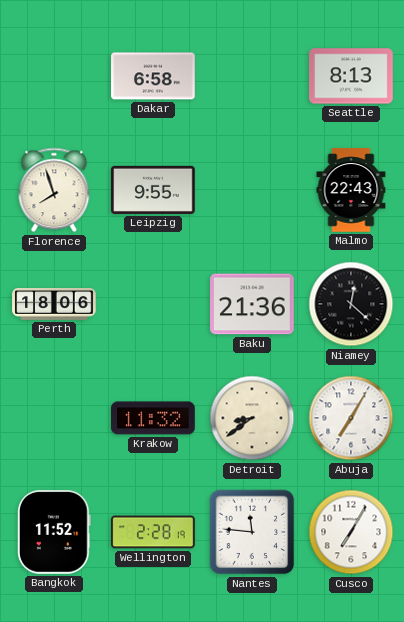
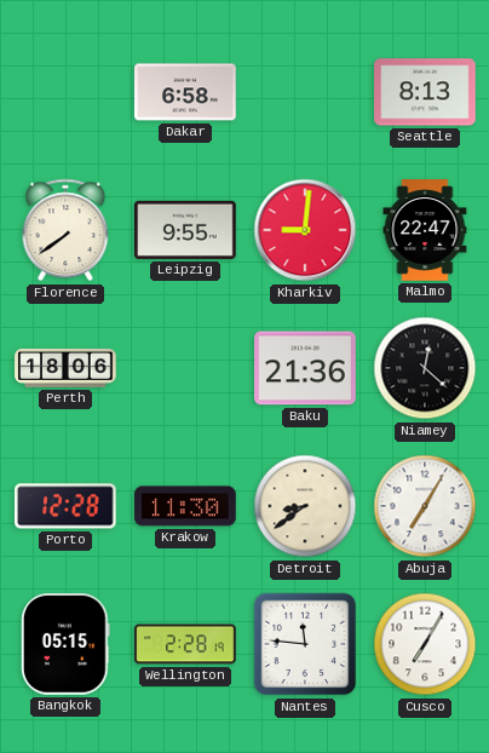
Florence: 7:57 -> 7:39
Kharkiv: none -> 9:01
Malmo: 22:43 -> 22:47
Porto: none -> 12:28
Krakow: 11:32 -> 11:30
Bangkok: 11:52 -> 05:15
